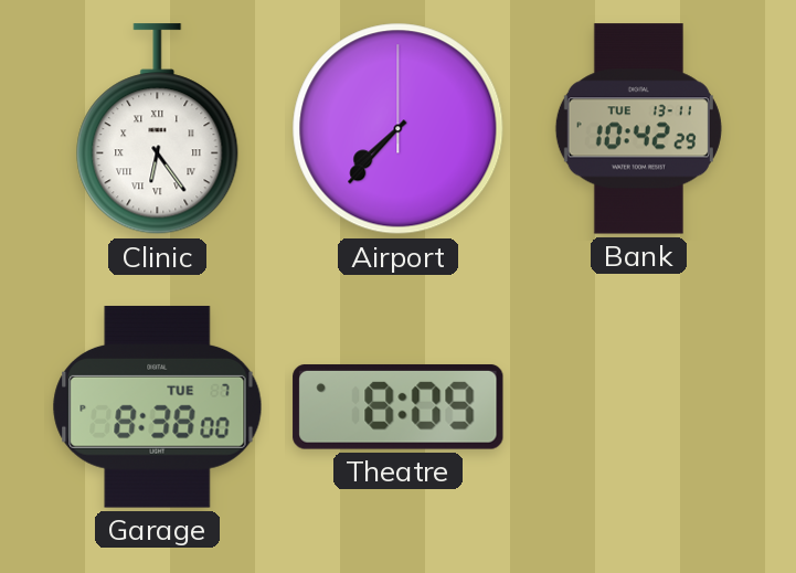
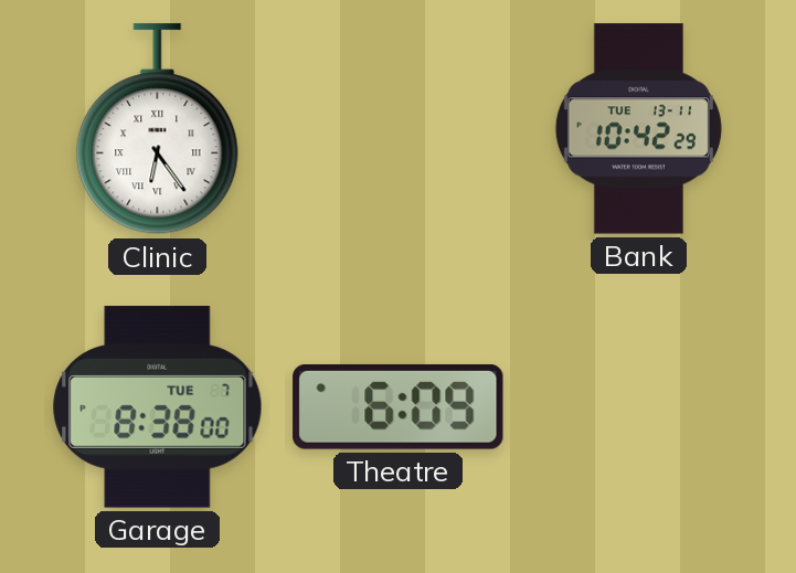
Airport: 7:37 -> none
Theatre: 8:09 -> 6:09
